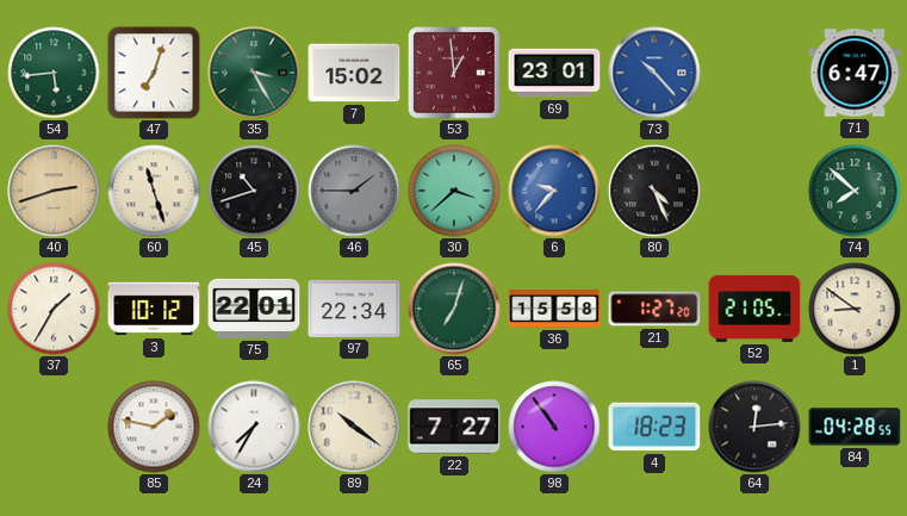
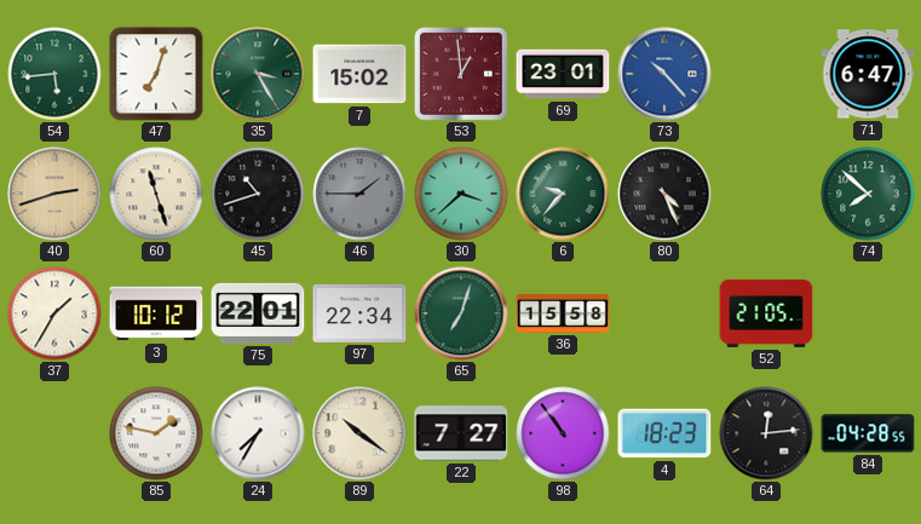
6 dial: blue -> green
21: 1:27 -> none
1: 8:51 -> none
